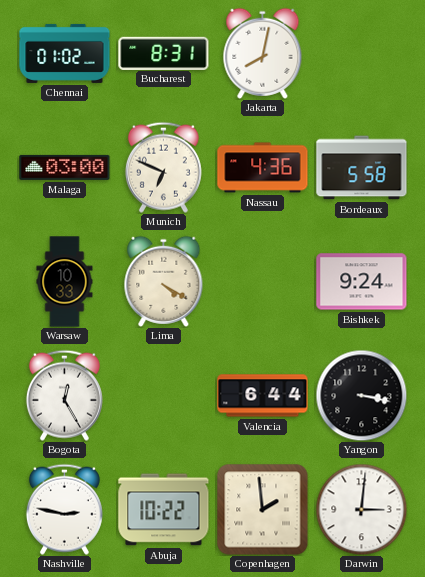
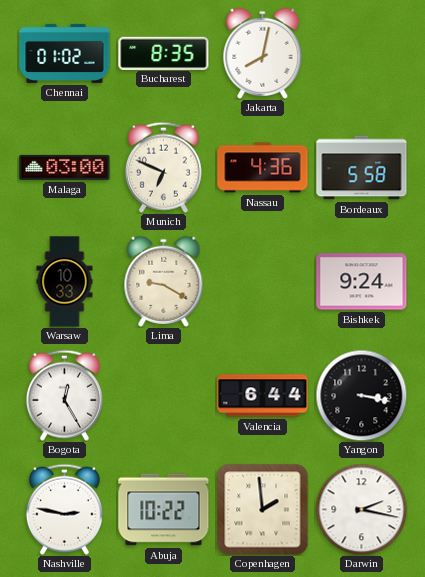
Bucharest: 8:31 -> 8:35
Lima: 4:20 -> 9:20
Darwin: 3:01 -> 2:17
